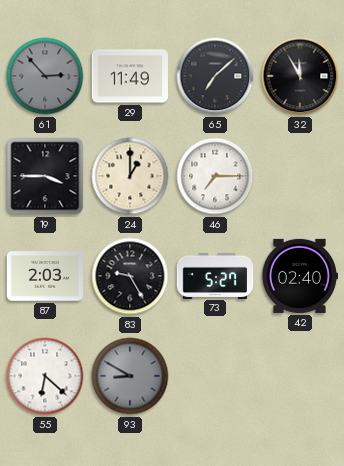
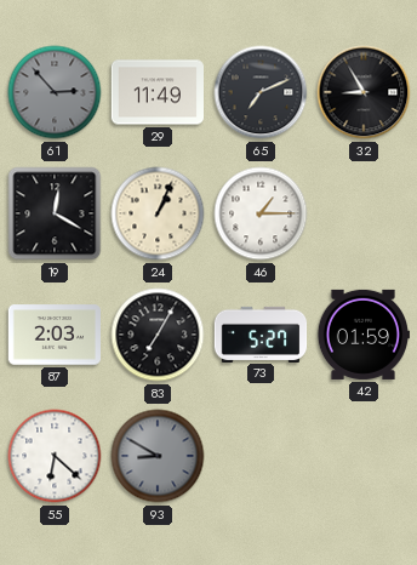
65: 7:08 -> 7:11
32: 11:55 -> 8:55
19: 3:45 -> 12:20
24: 1:00 -> 1:04
46: 7:15 -> 1:15
83: 9:25 -> 7:05
42: 02:40 -> 01:59
